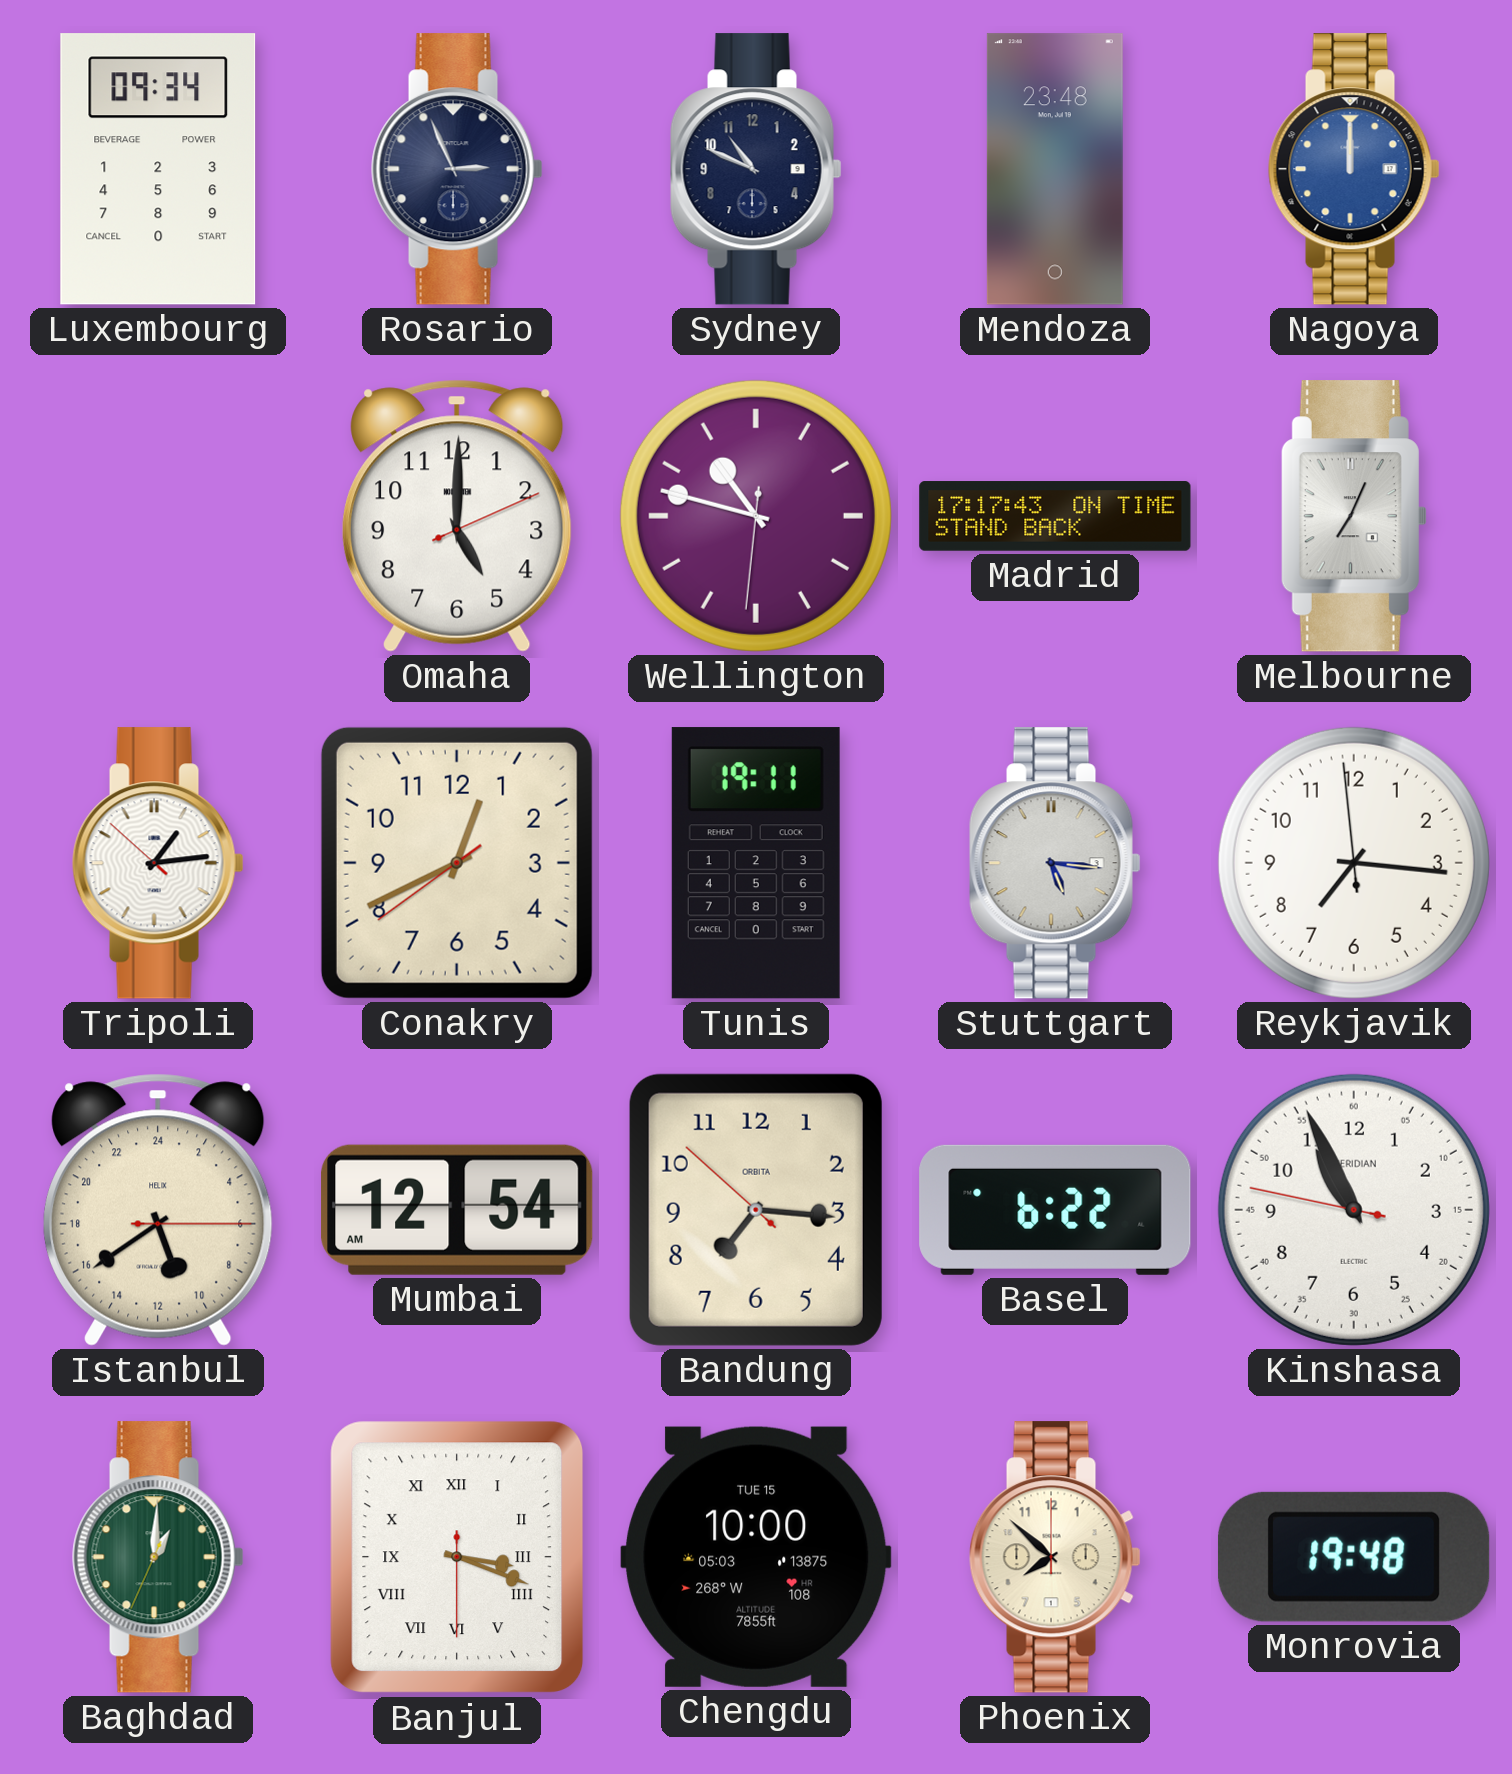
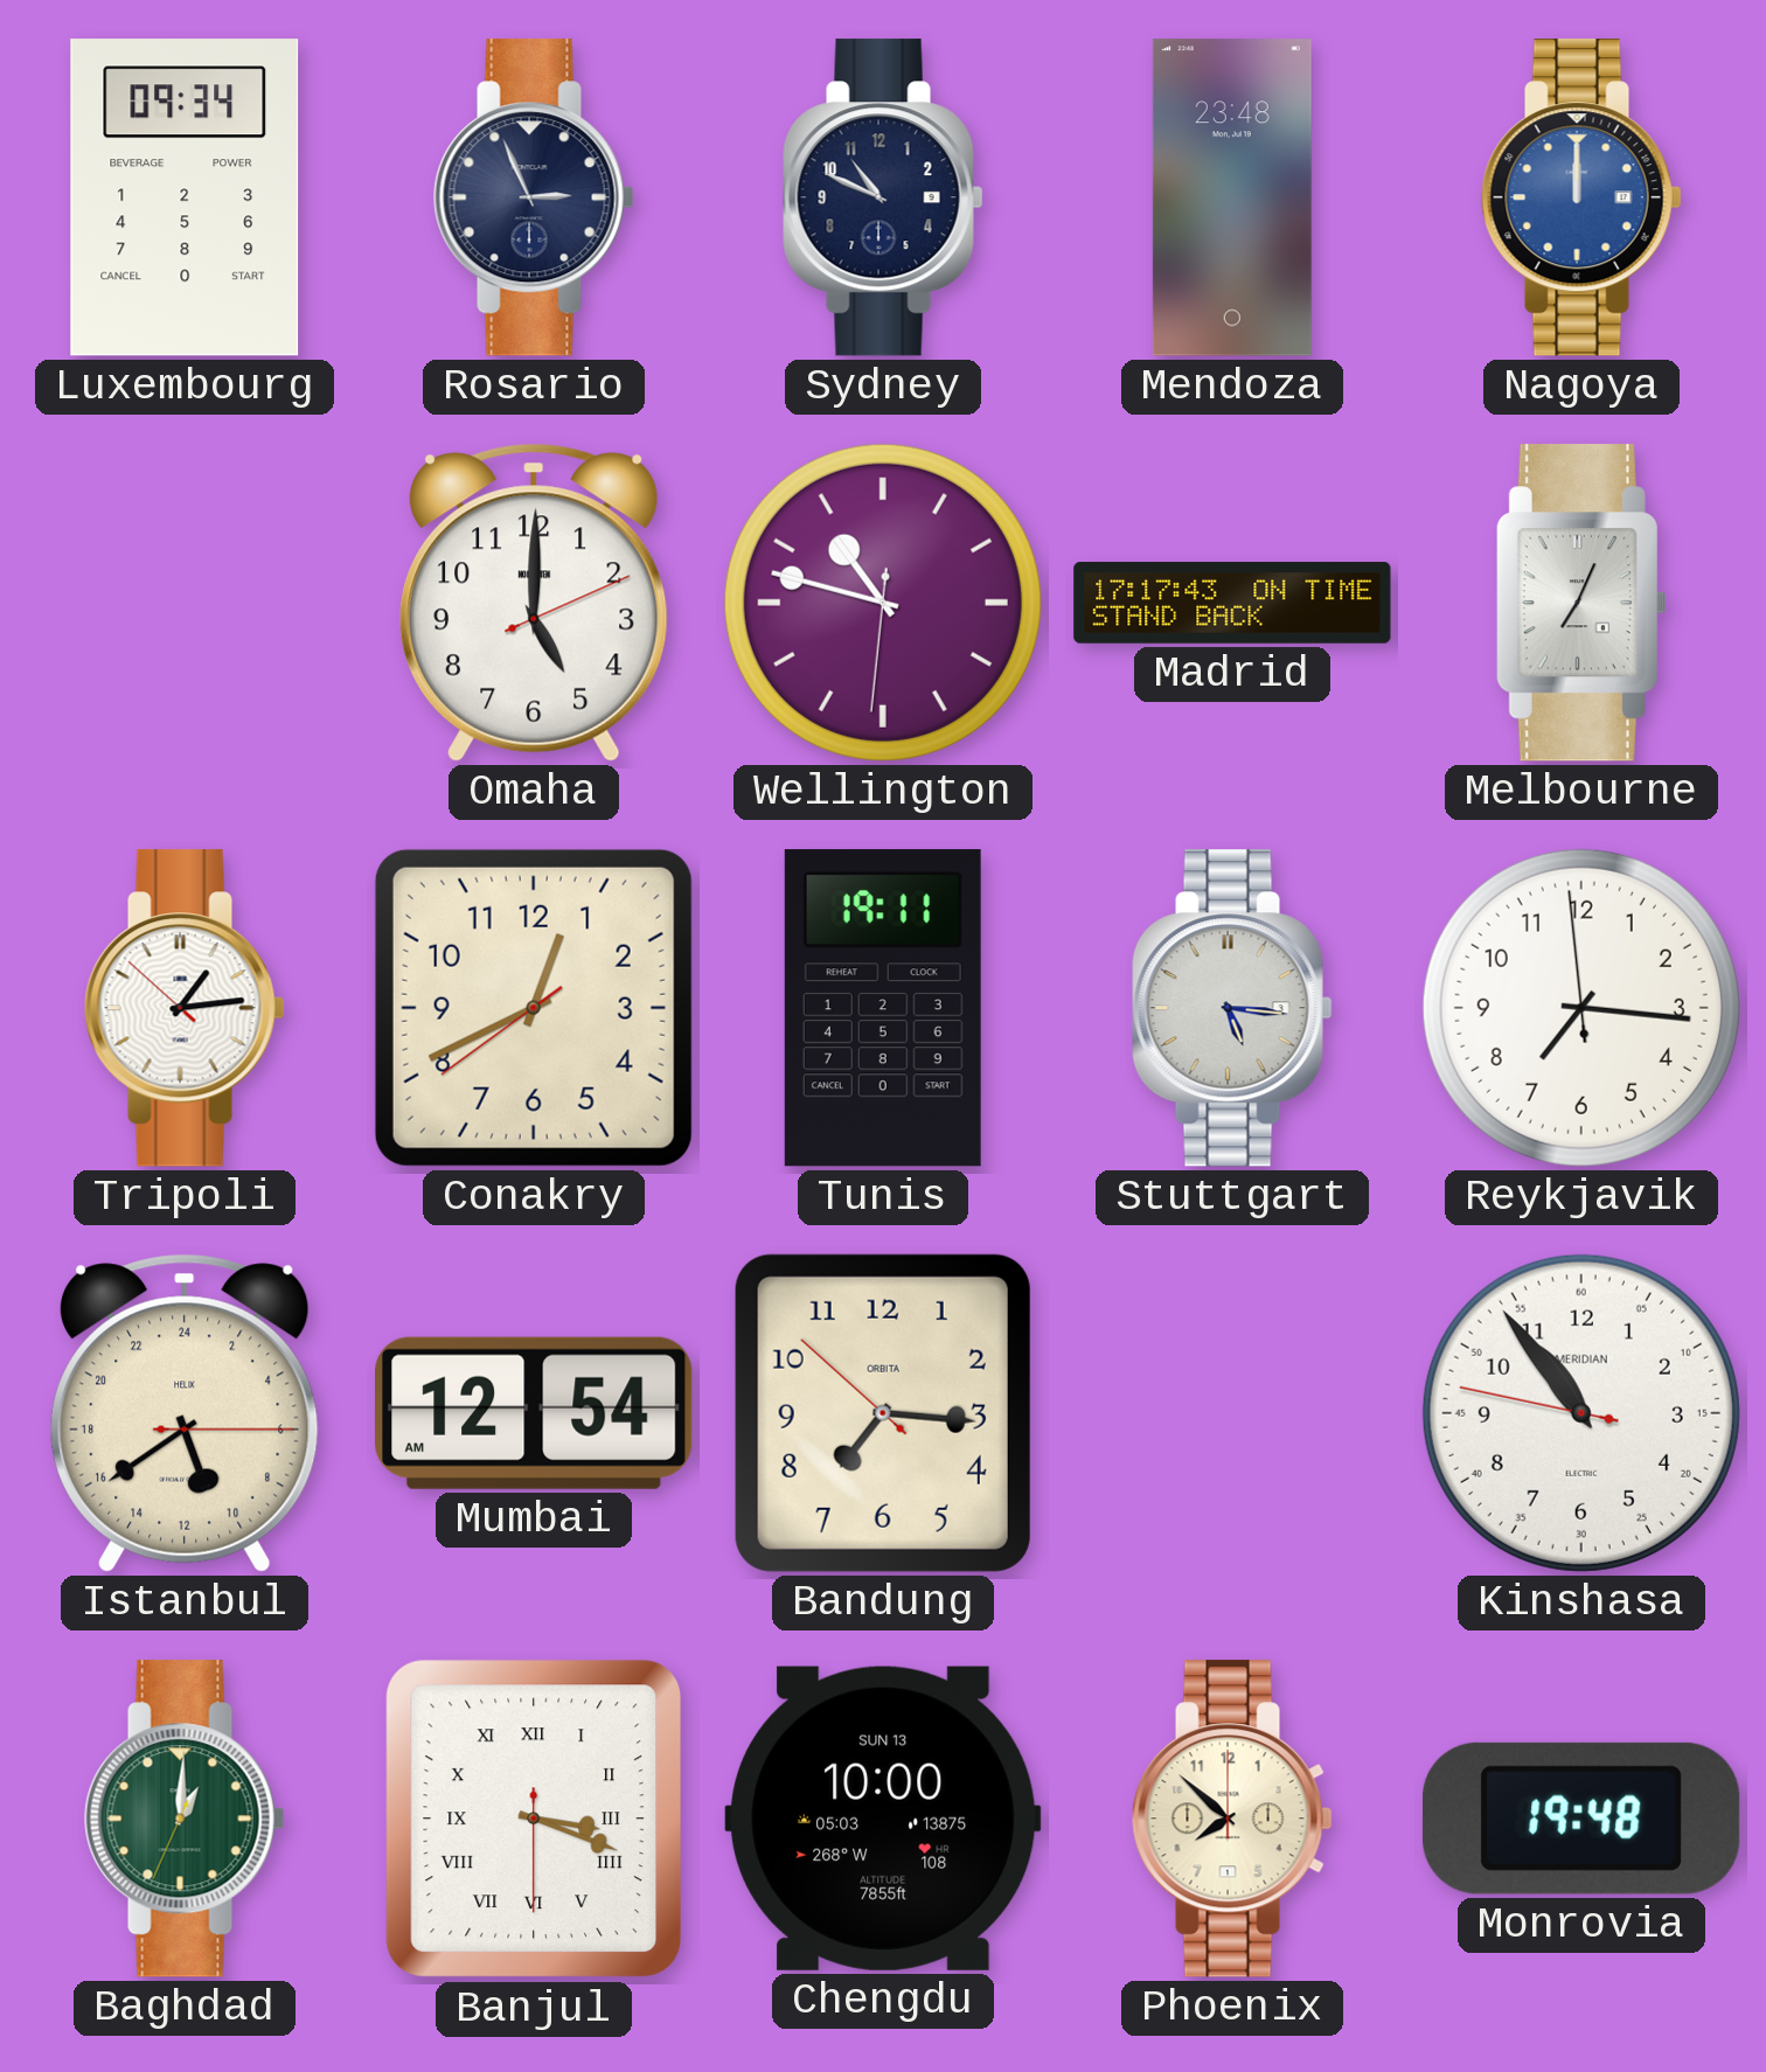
Basel: 6:22 -> none
Kinshasa: 10:55 -> 10:53
Chengdu date: TUE 15 -> SUN 13
